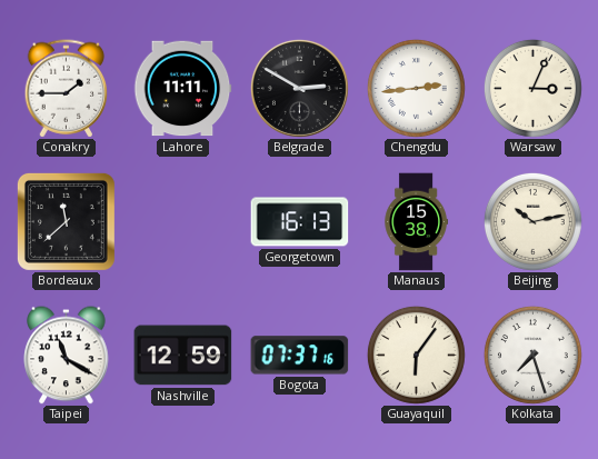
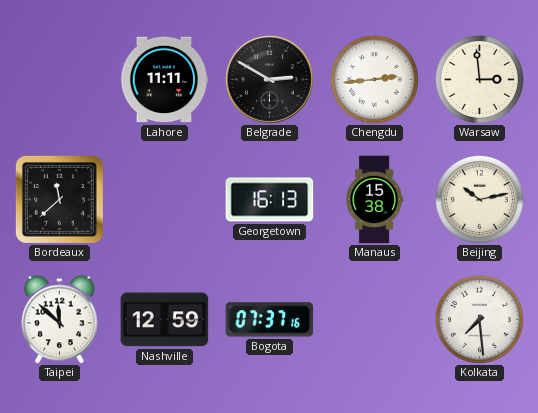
Conakry: 1:45 -> none
Warsaw: 3:04 -> 2:59
Taipei: 11:20 -> 11:52
Guayaquil: 6:06 -> none
Kolkata: 7:27 -> 7:29
